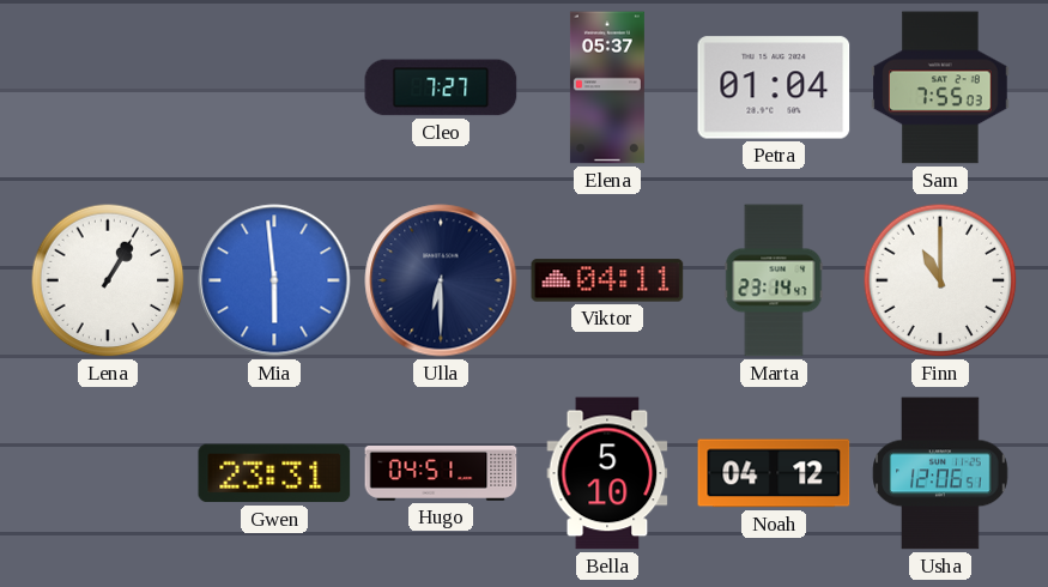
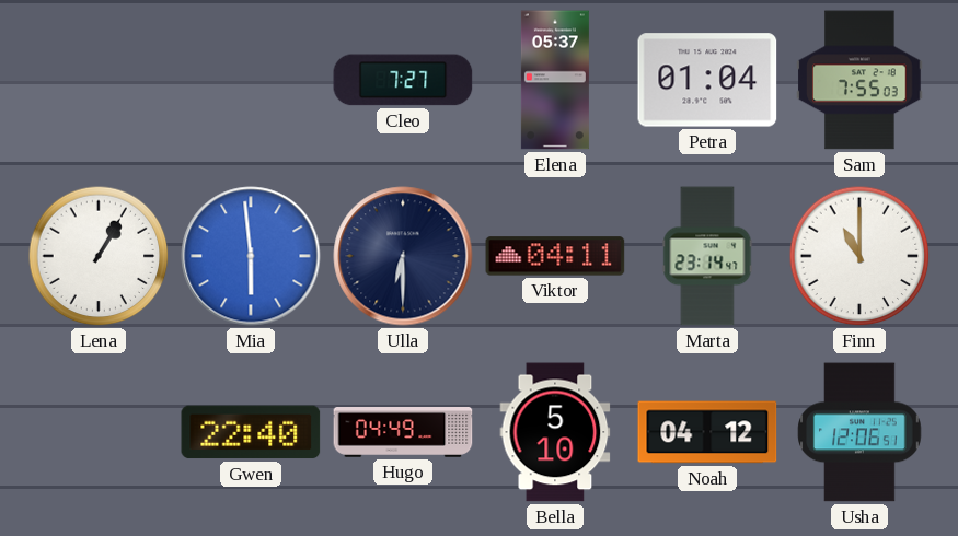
Gwen: 23:31 -> 22:40
Hugo: 04:51 -> 04:49
